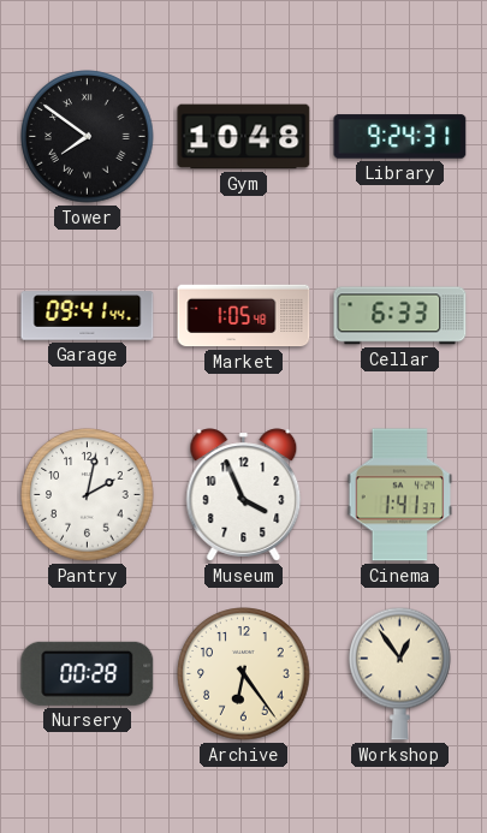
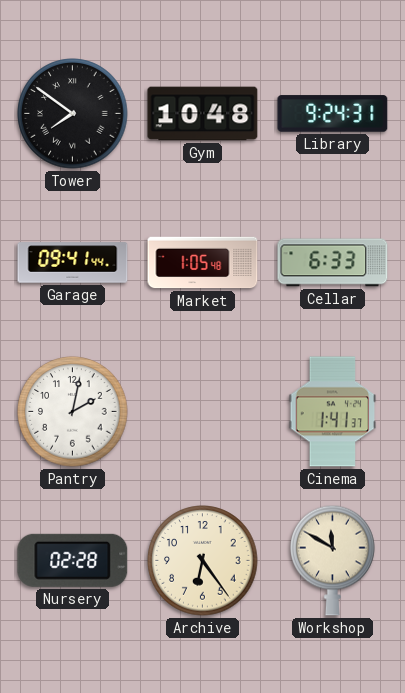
Museum: 3:56 -> none
Nursery: 00:28 -> 02:28
Workshop: 12:54 -> 11:50
